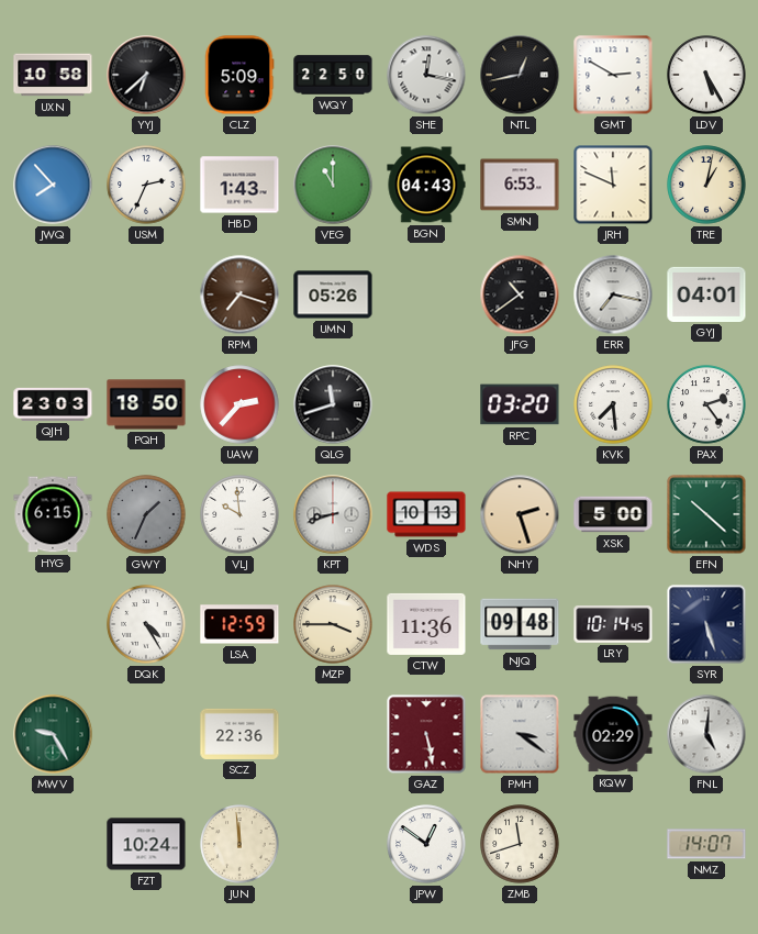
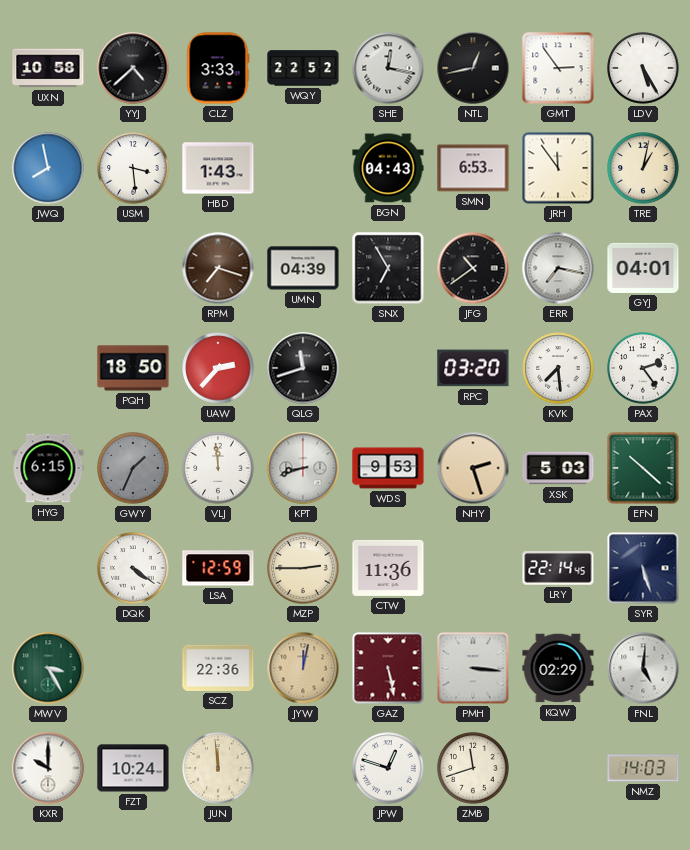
YYJ: 6:38 -> 4:38
CLZ: 5:09 -> 3:33
WQY: 22:50 -> 22:52
GMT: 2:50 -> 2:54
JWQ: 7:53 -> 7:58
USM: 2:34 -> 3:29
VEG: 11:00 -> none
JRH: 11:49 -> 11:54
UMN: 05:26 -> 04:39
SNX: none -> 6:55
QJH: 23:03 -> none
VLJ: 9:59 -> 11:59
WDS: 10:13 -> 9:53
XSK: 5:00 -> 5:03
DQK: 4:25 -> 4:21
MZP: 3:45 -> 2:45
NJQ: 09:48 -> none
LRY: 10:14 -> 22:14
MWV: 9:25 -> 3:25
JYW: none -> 12:02
PMH: 3:21 -> 3:16
KXR: none -> 10:00
JPW: 12:51 -> 12:48
NMZ: 14:07 -> 14:03
